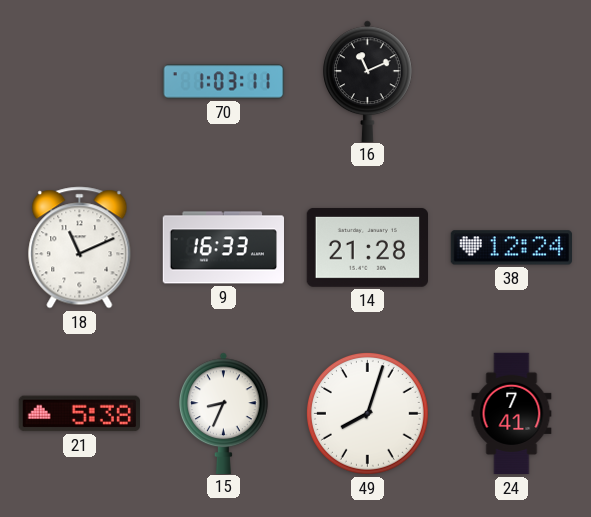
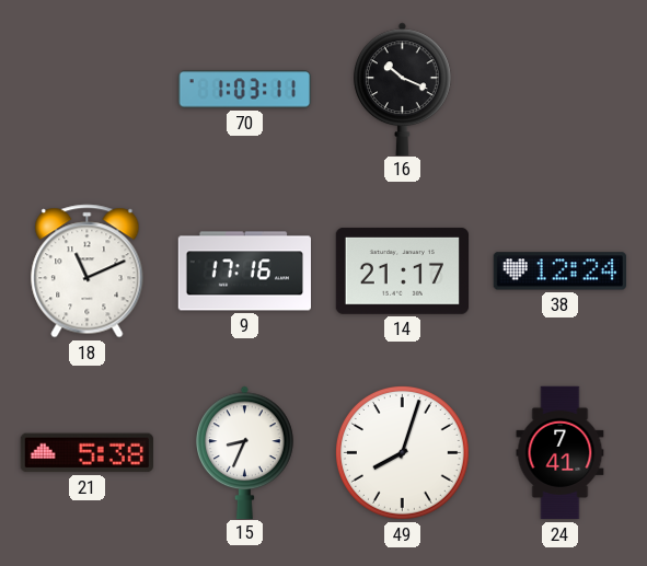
16: 11:11 -> 10:19
9: 16:33 -> 17:16
14: 21:28 -> 21:17
